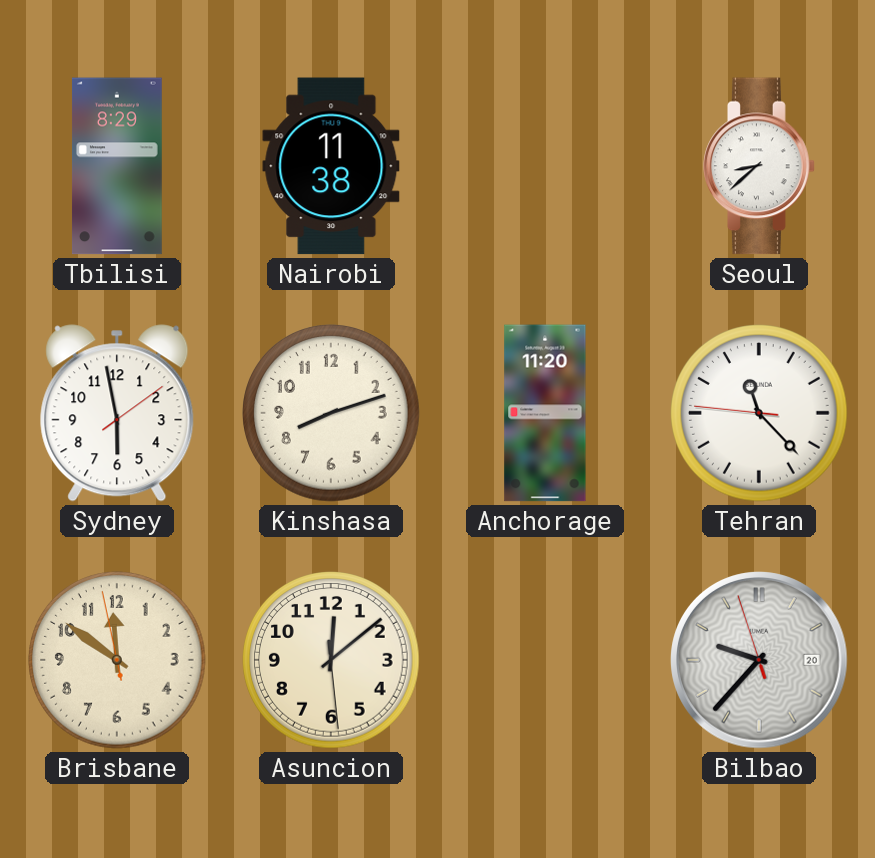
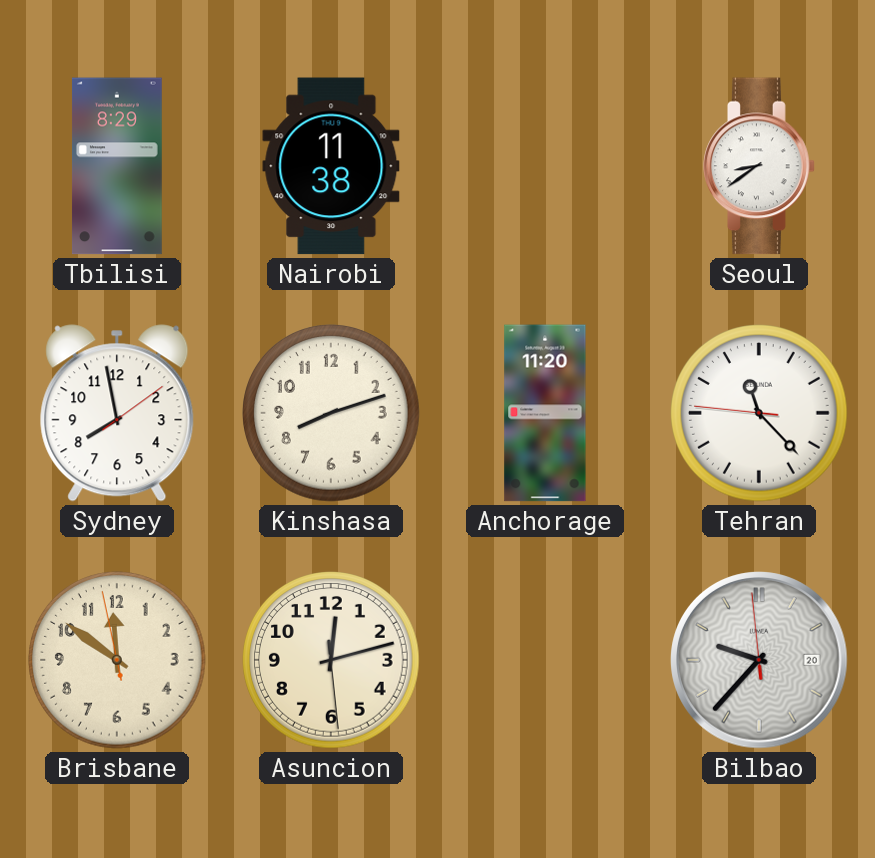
Seoul: 8:38 -> 8:39
Sydney: 5:58 -> 7:58
Asuncion: 12:08 -> 12:12
Bilbao: 9:36:57 -> 9:36:59
